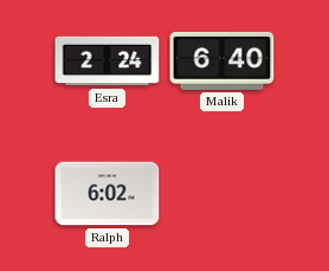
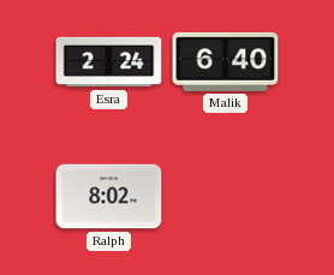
Ralph: 6:02 -> 8:02
